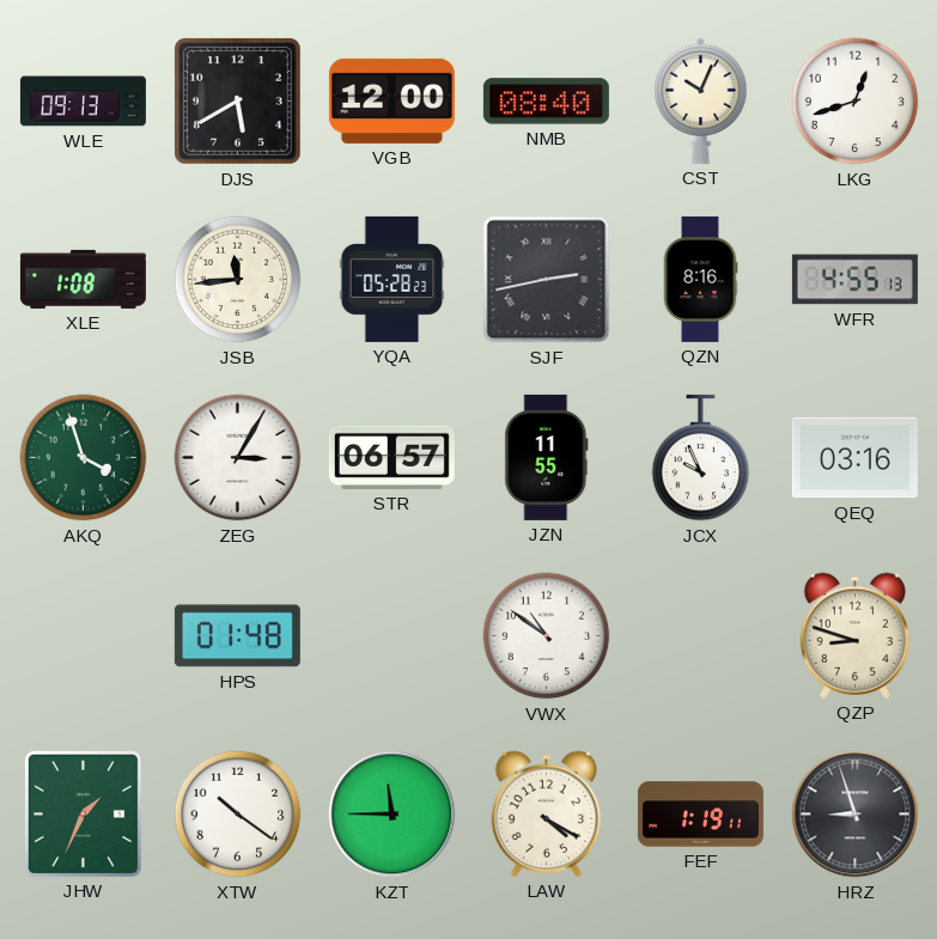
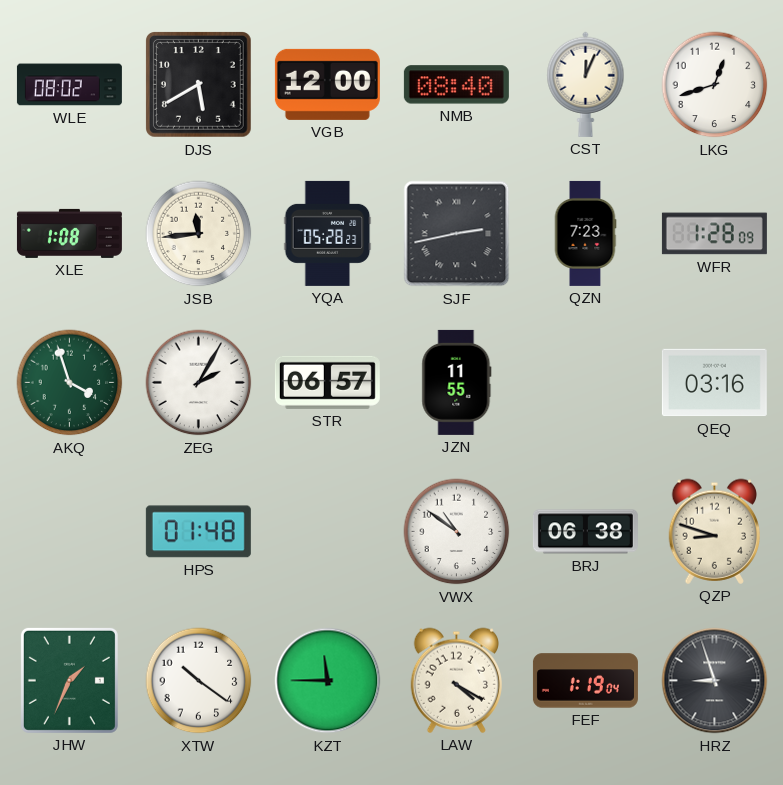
WLE: 09:13 -> 08:02
CST: 10:04 -> 12:04
QZN: 8:16 -> 7:23
WFR: 4:55 -> 1:28
ZEG: 3:05 -> 2:05
JCX: 9:56 -> none
BRJ: none -> 06:38
FEF: 1:19:11 -> 1:19:04
